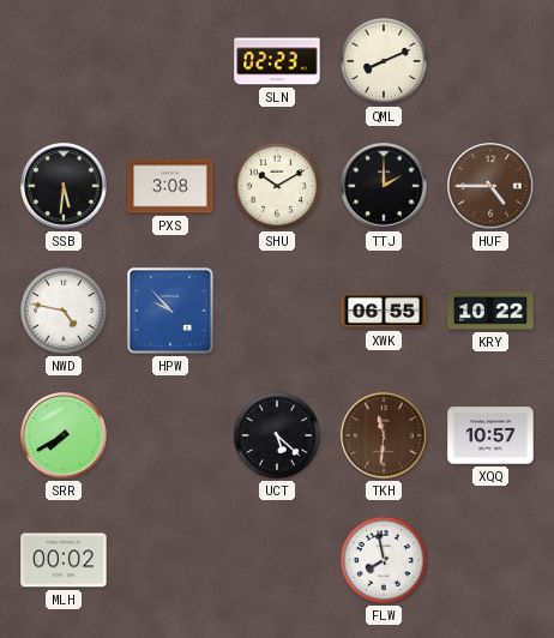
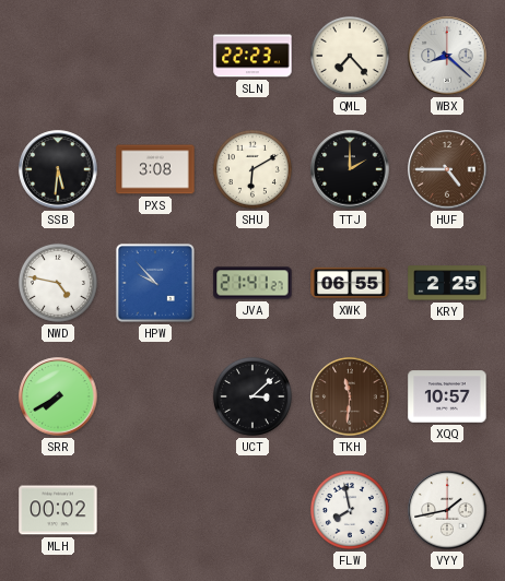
SLN: 02:23 -> 22:23
QML: 8:11 -> 7:23
WBX: none -> 8:22
SHU: 10:10 -> 6:10
JVA: none -> 21:41
KRY: 10:22 -> 2:25
UCT: 5:22 -> 3:08
VYY: none -> 1:43
